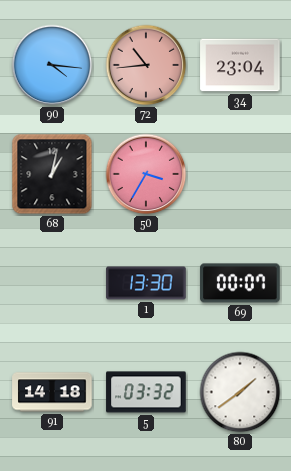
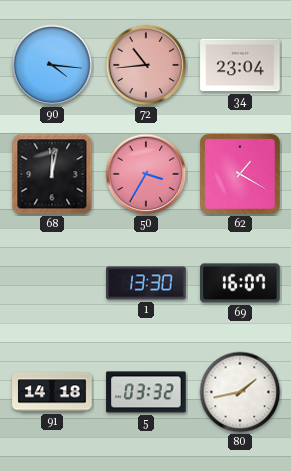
68: 1:02 -> 12:02
62: none -> 1:20
69: 00:07 -> 16:07
80: 1:39 -> 1:43
